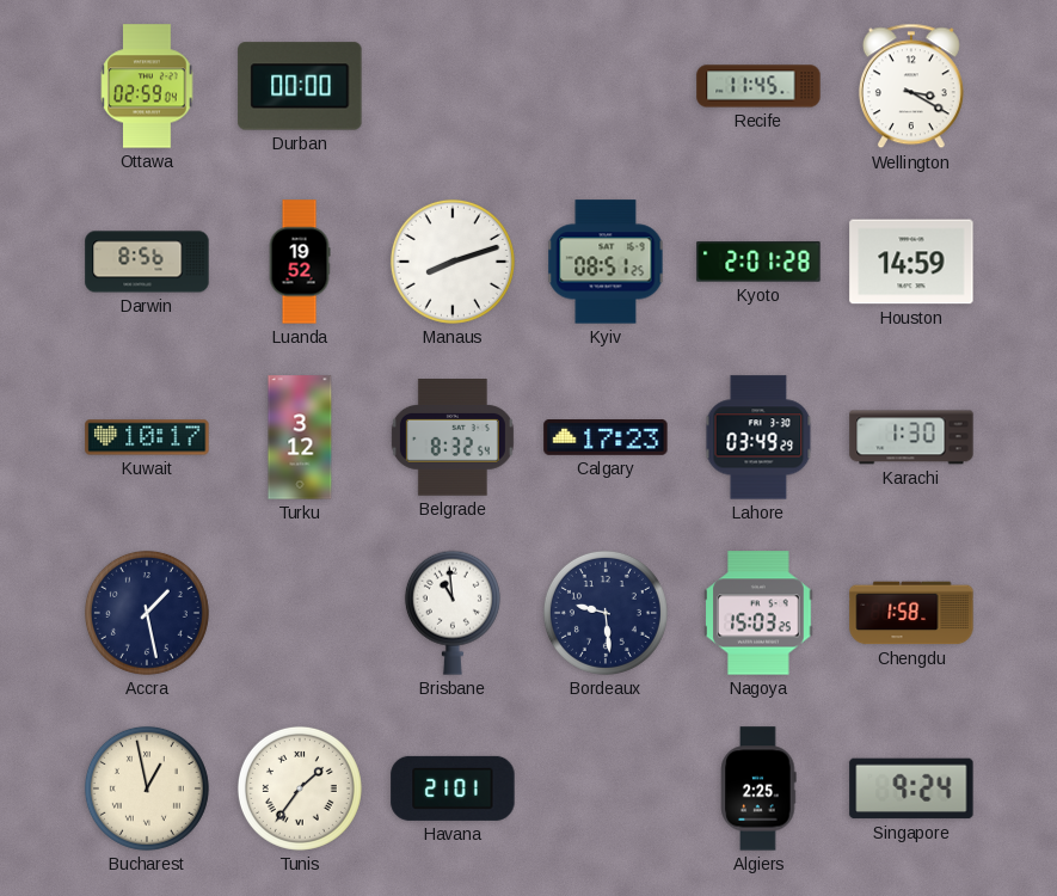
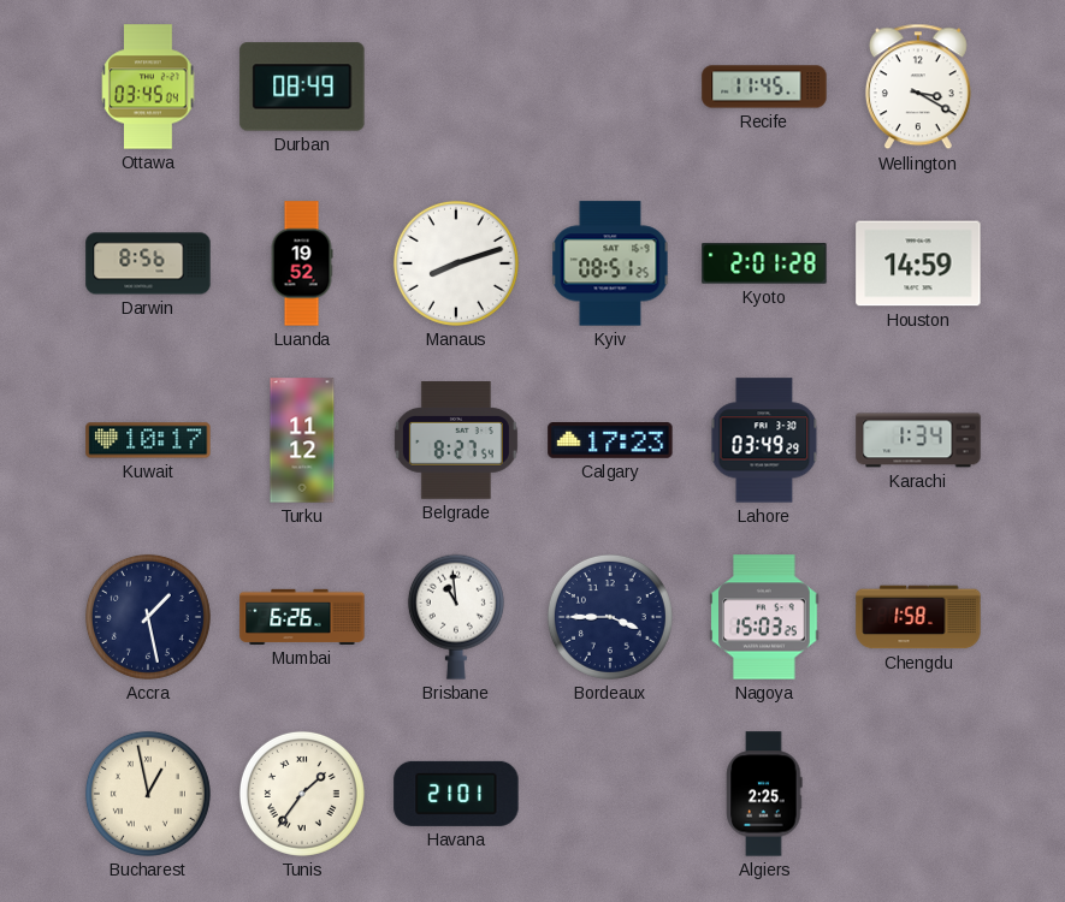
Ottawa: 02:59 -> 03:45
Durban: 00:00 -> 08:49
Turku: 3:12 -> 11:12
Belgrade: 8:32 -> 8:27
Karachi: 1:30 -> 1:34
Mumbai: none -> 6:26
Bordeaux: 9:29 -> 3:45
Singapore: 9:24 -> none
